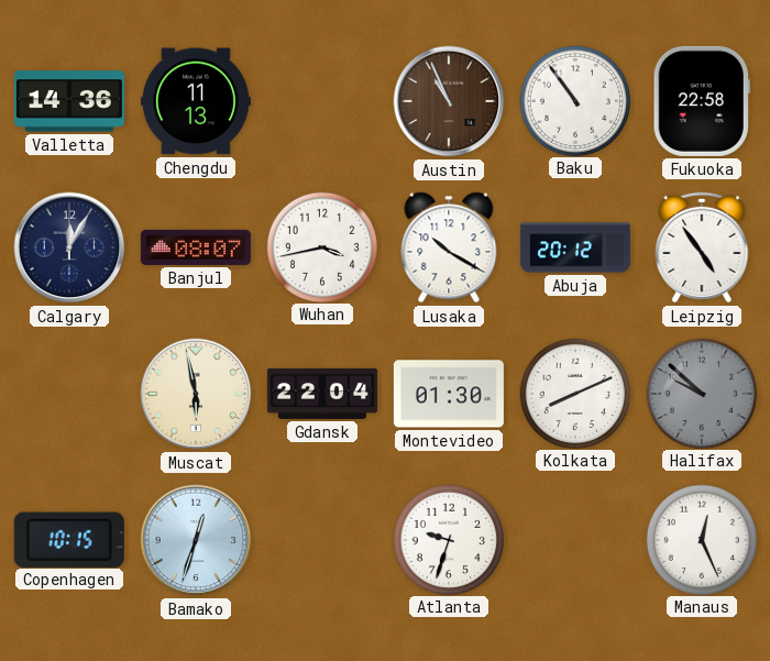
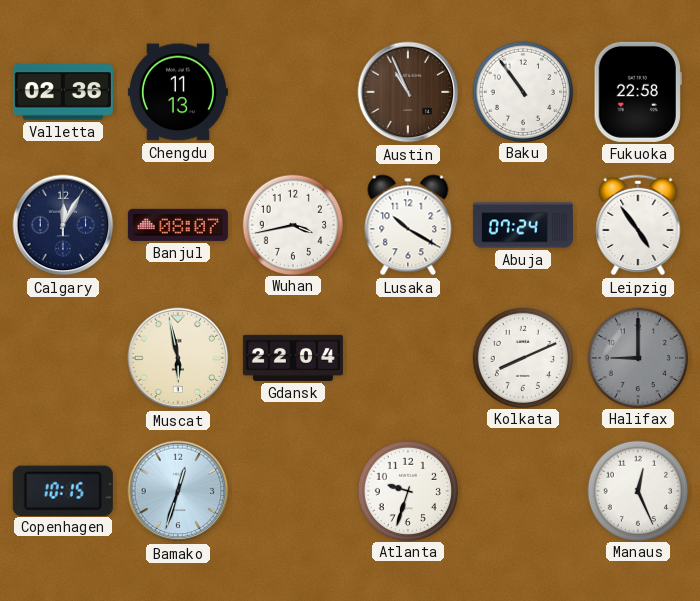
Valletta: 14:36 -> 02:36
Abuja: 20:12 -> 07:24
Montevideo: 01:30 -> none
Halifax: 9:52 -> 9:00
